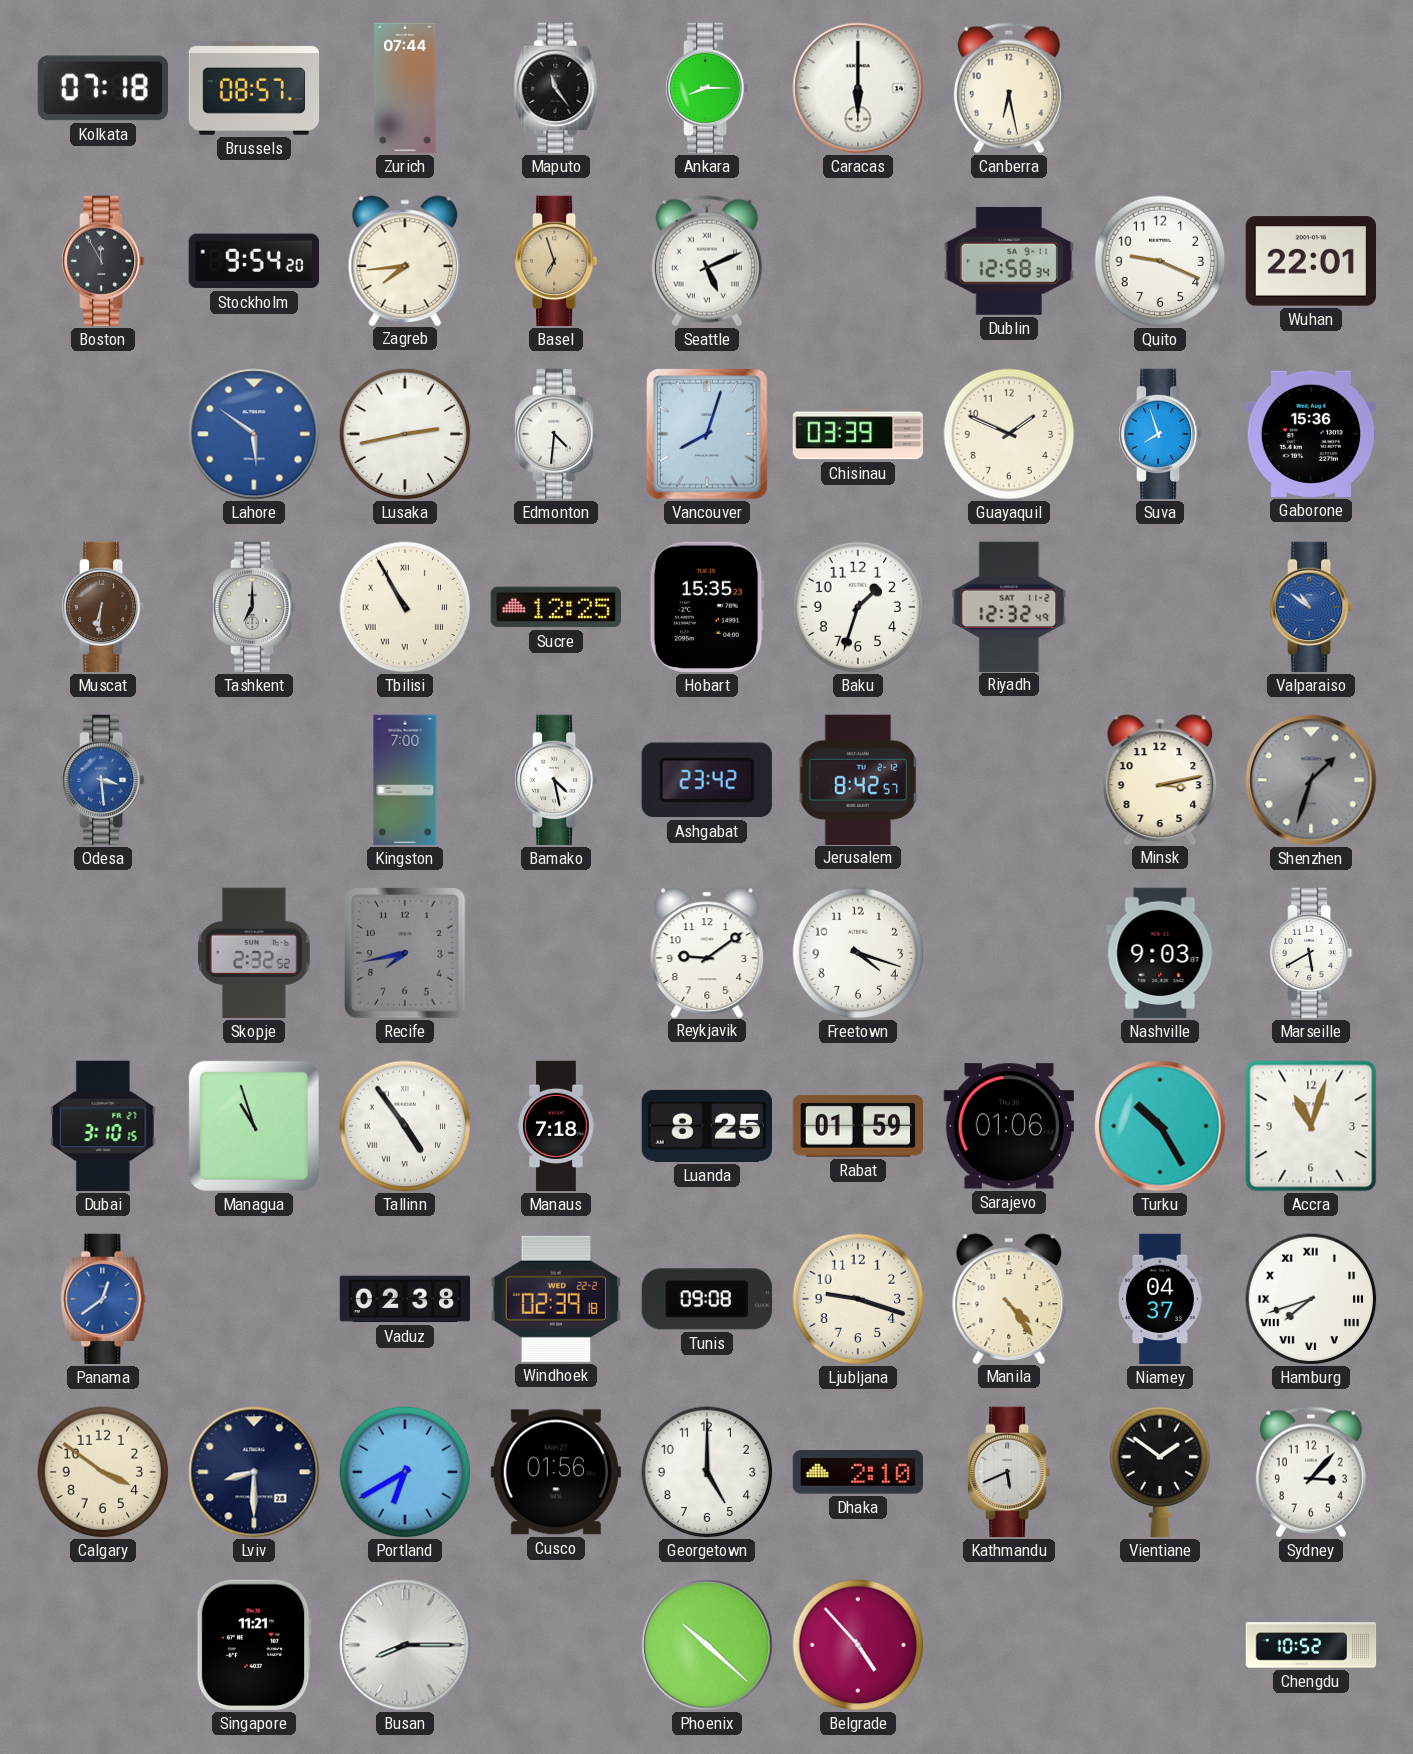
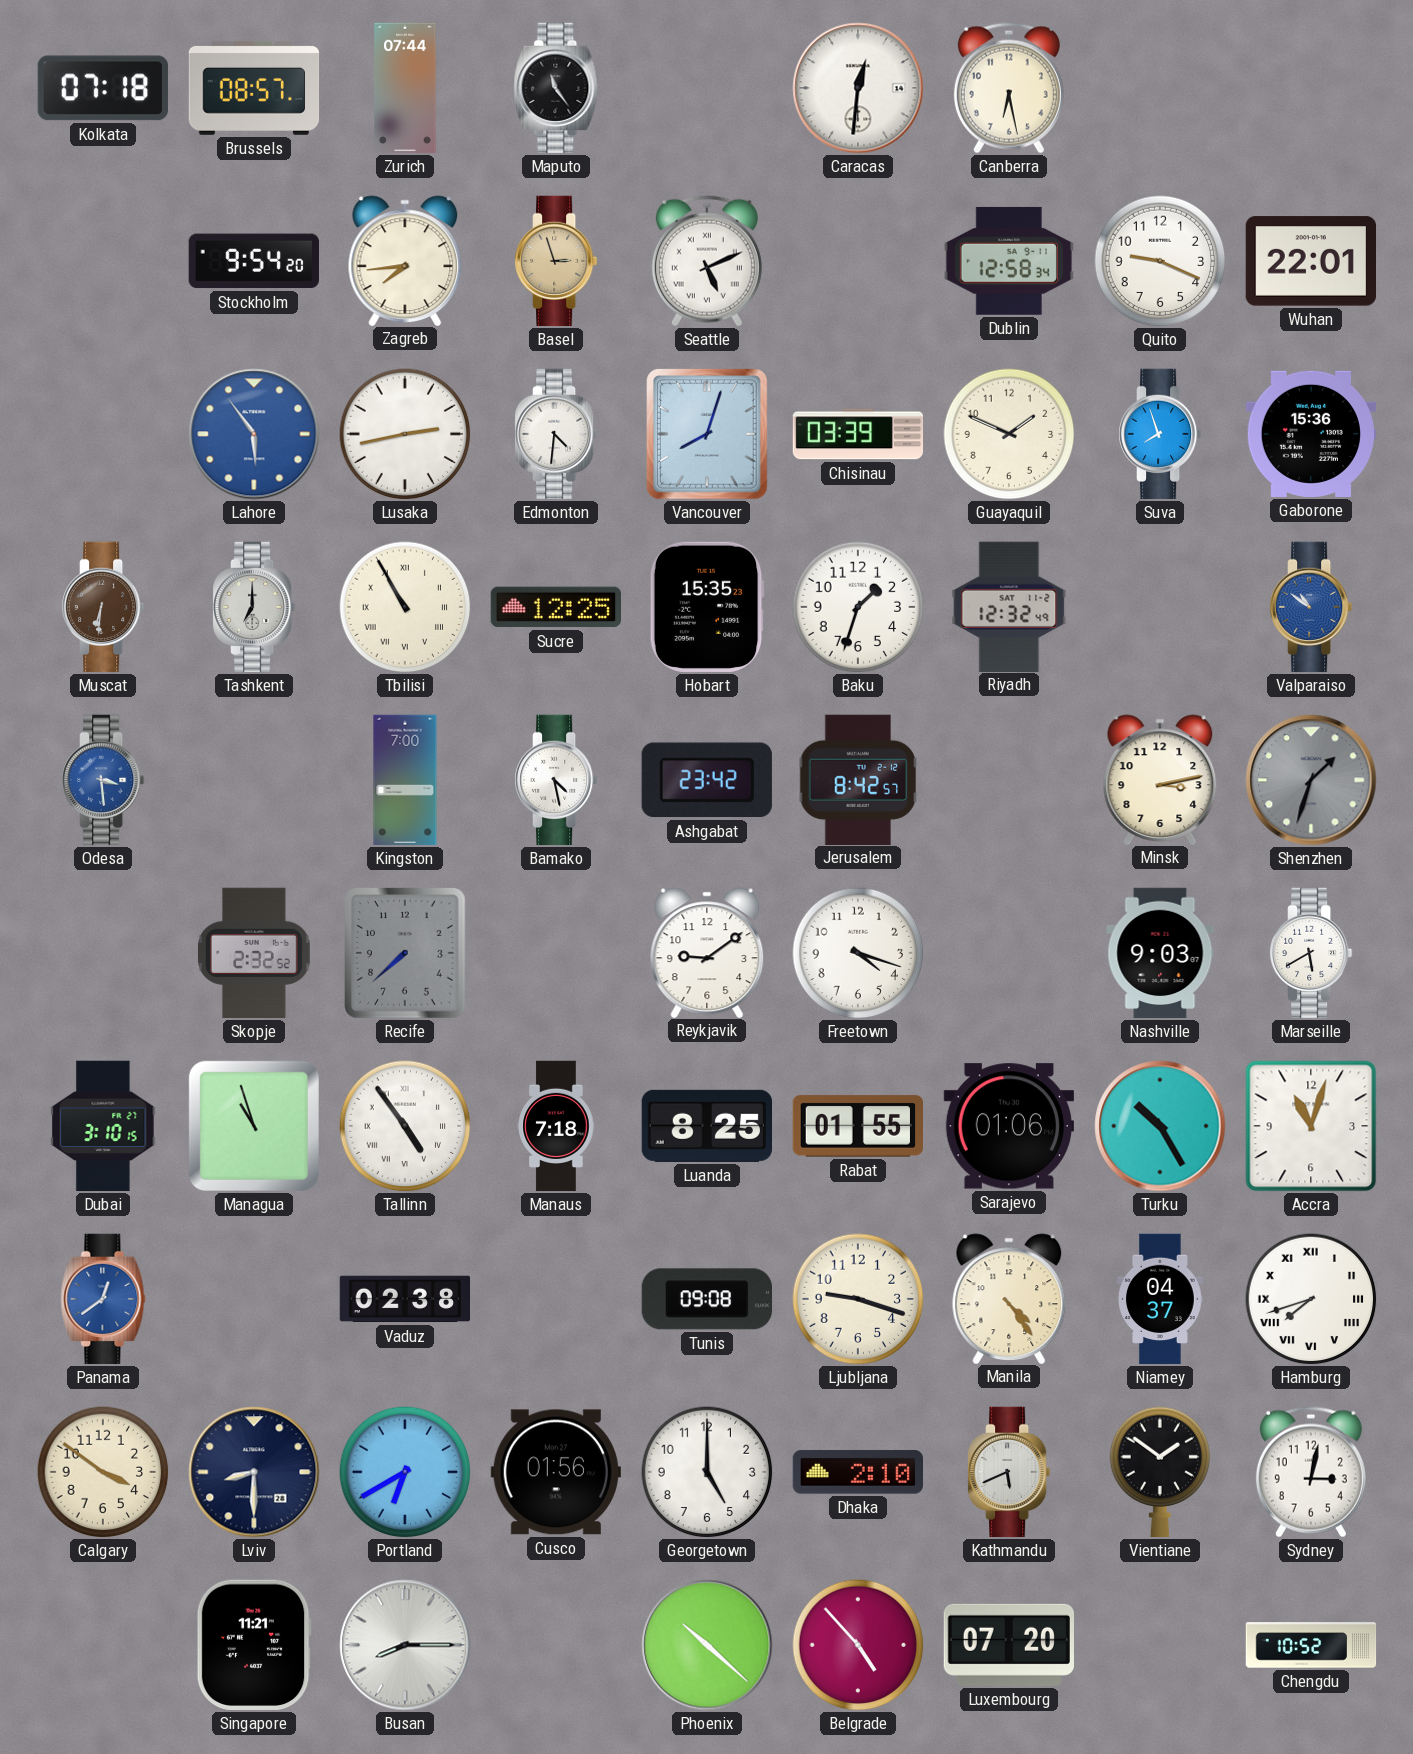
Ankara: 8:15 -> none
Caracas: 6:00 -> 12:31
Boston: 11:55 -> none
Basel: 6:57 -> 2:57
Lahore: 5:51 -> 5:54
Recife: 7:43 -> 7:38
Rabat: 01:59 -> 01:55
Windhoek: 02:39 -> none
Sydney: 3:07 -> 3:02
Luxembourg: none -> 07:20
